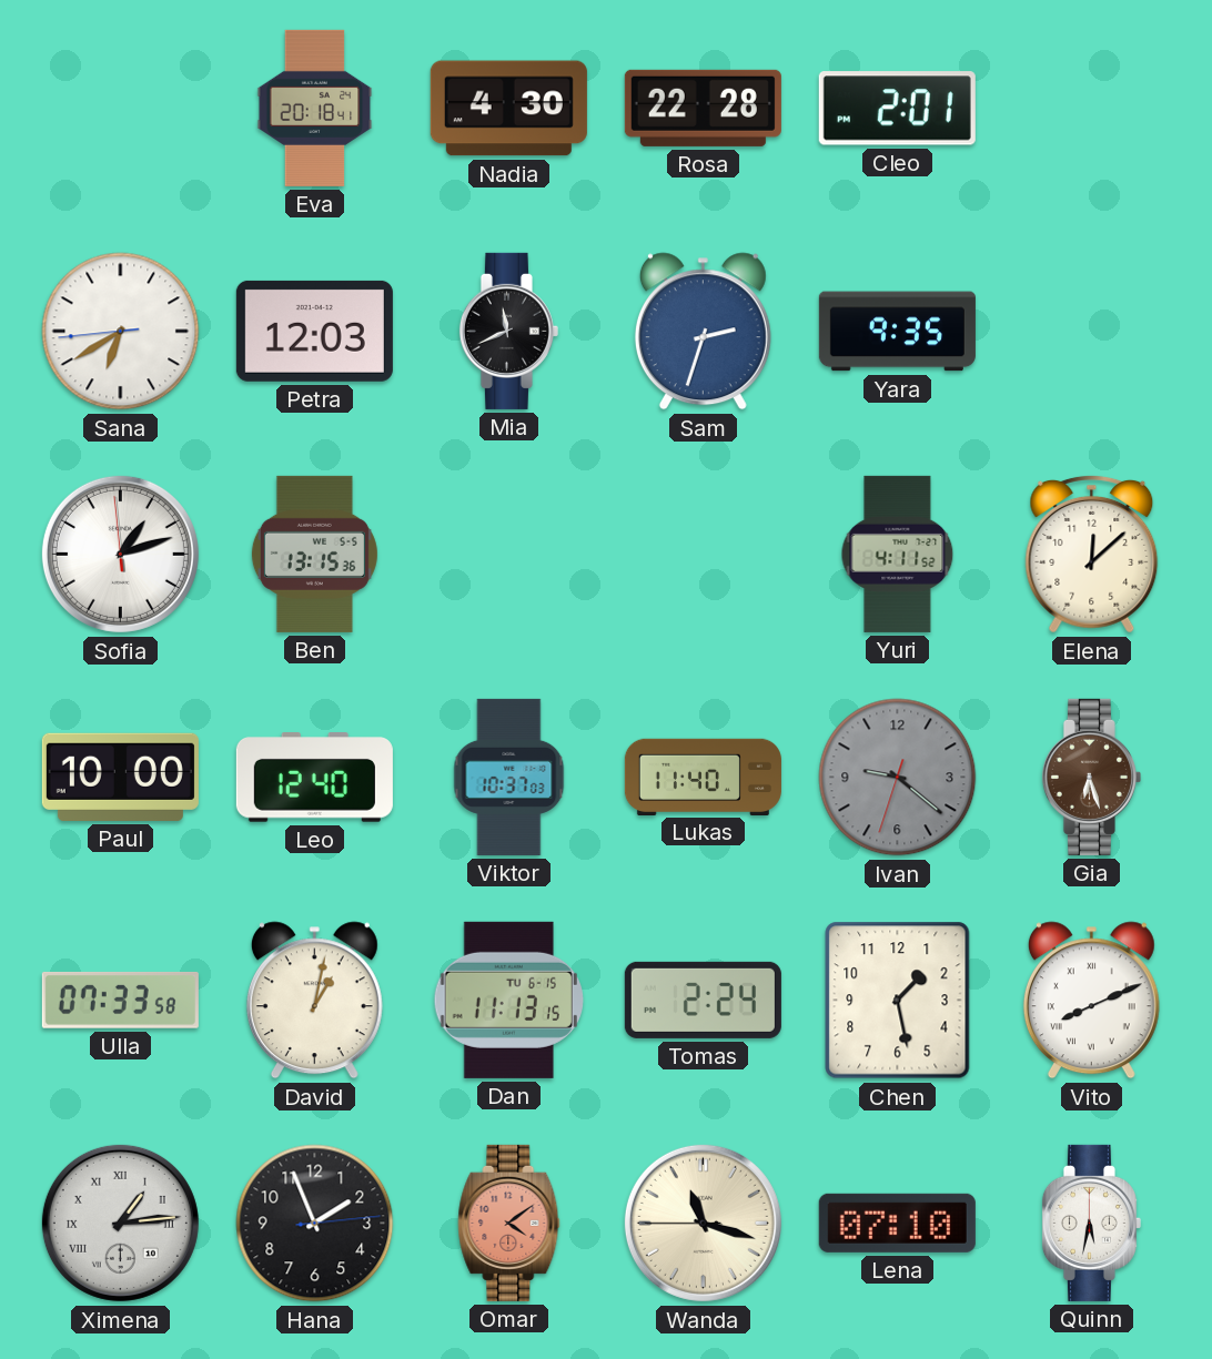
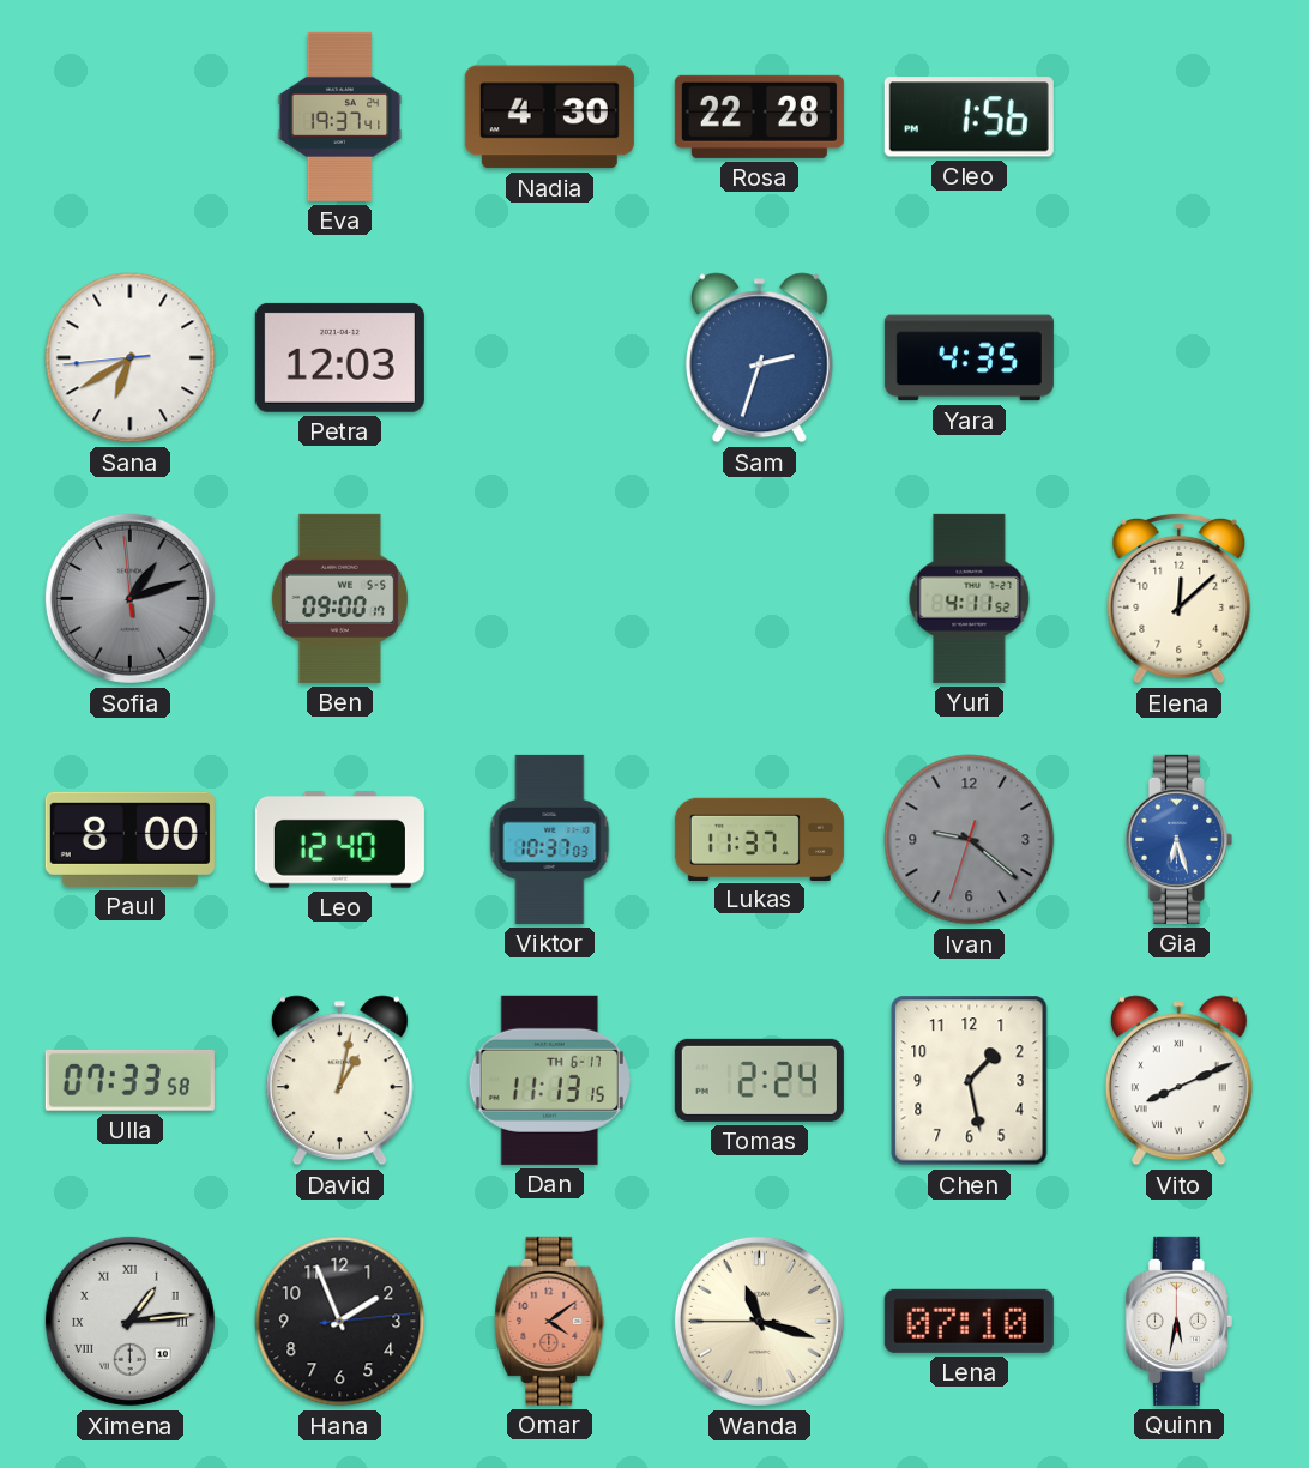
Eva: 20:18 -> 19:37
Cleo: 2:01 -> 1:56
Mia: 11:41 -> none
Yara: 9:35 -> 4:35
Sofia dial: white -> grey
Ben: 13:15 -> 09:00
Paul: 10:00 -> 8:00
Lukas: 11:40 -> 11:37
Gia dial: brown -> blue
Dan date: TU 6-15 -> TH 6-17
